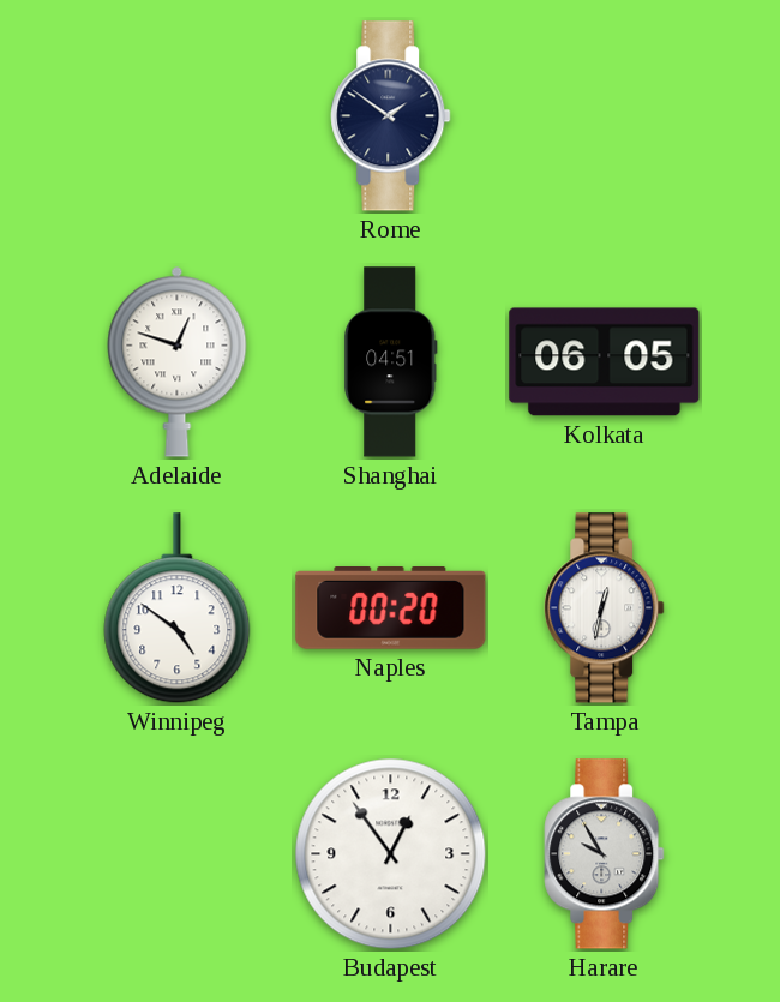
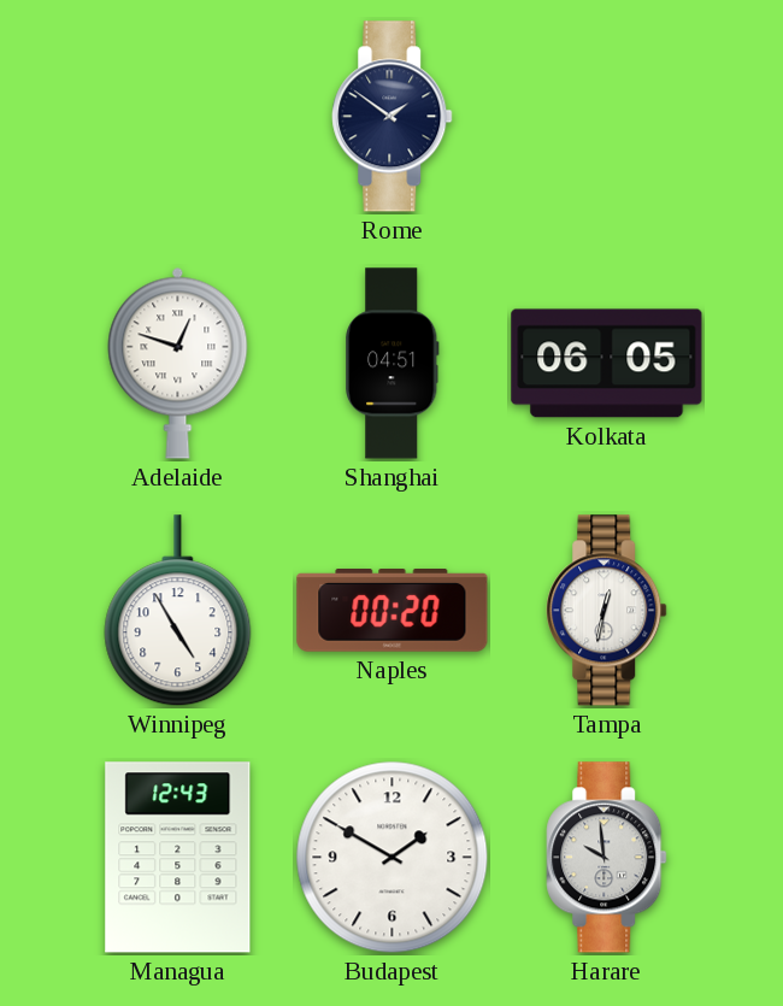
Winnipeg: 4:51 -> 4:55
Managua: none -> 12:43
Budapest: 12:54 -> 1:50
Harare: 9:55 -> 9:59
